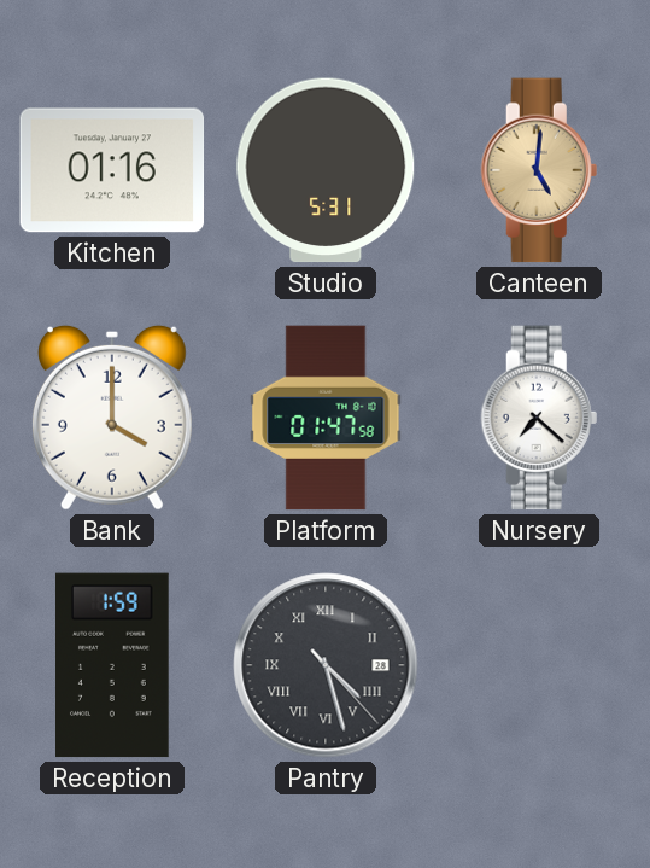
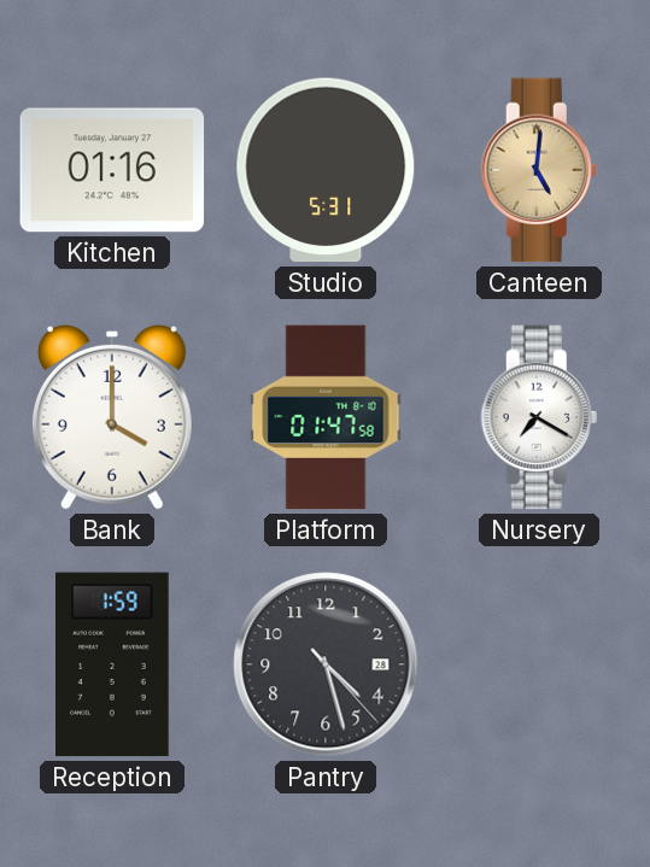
Nursery: 7:22 -> 7:20
Pantry numerals: Roman -> Arabic
